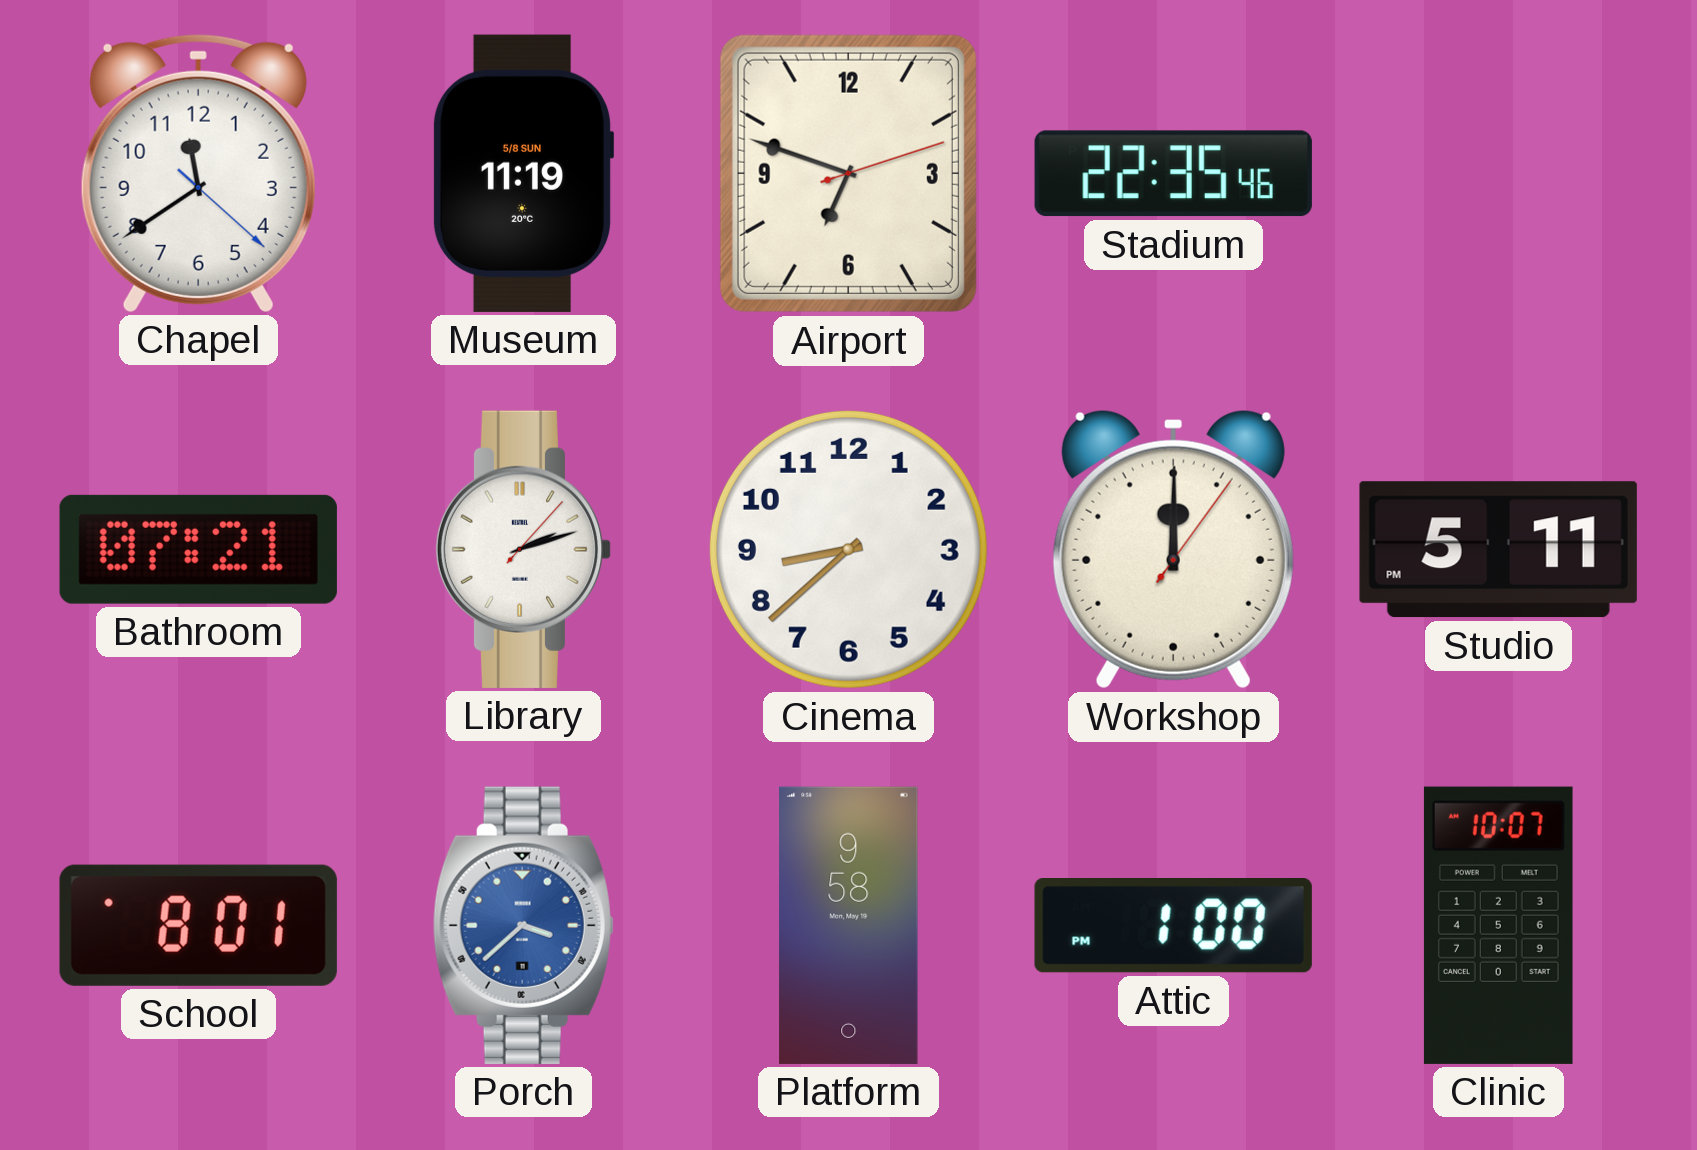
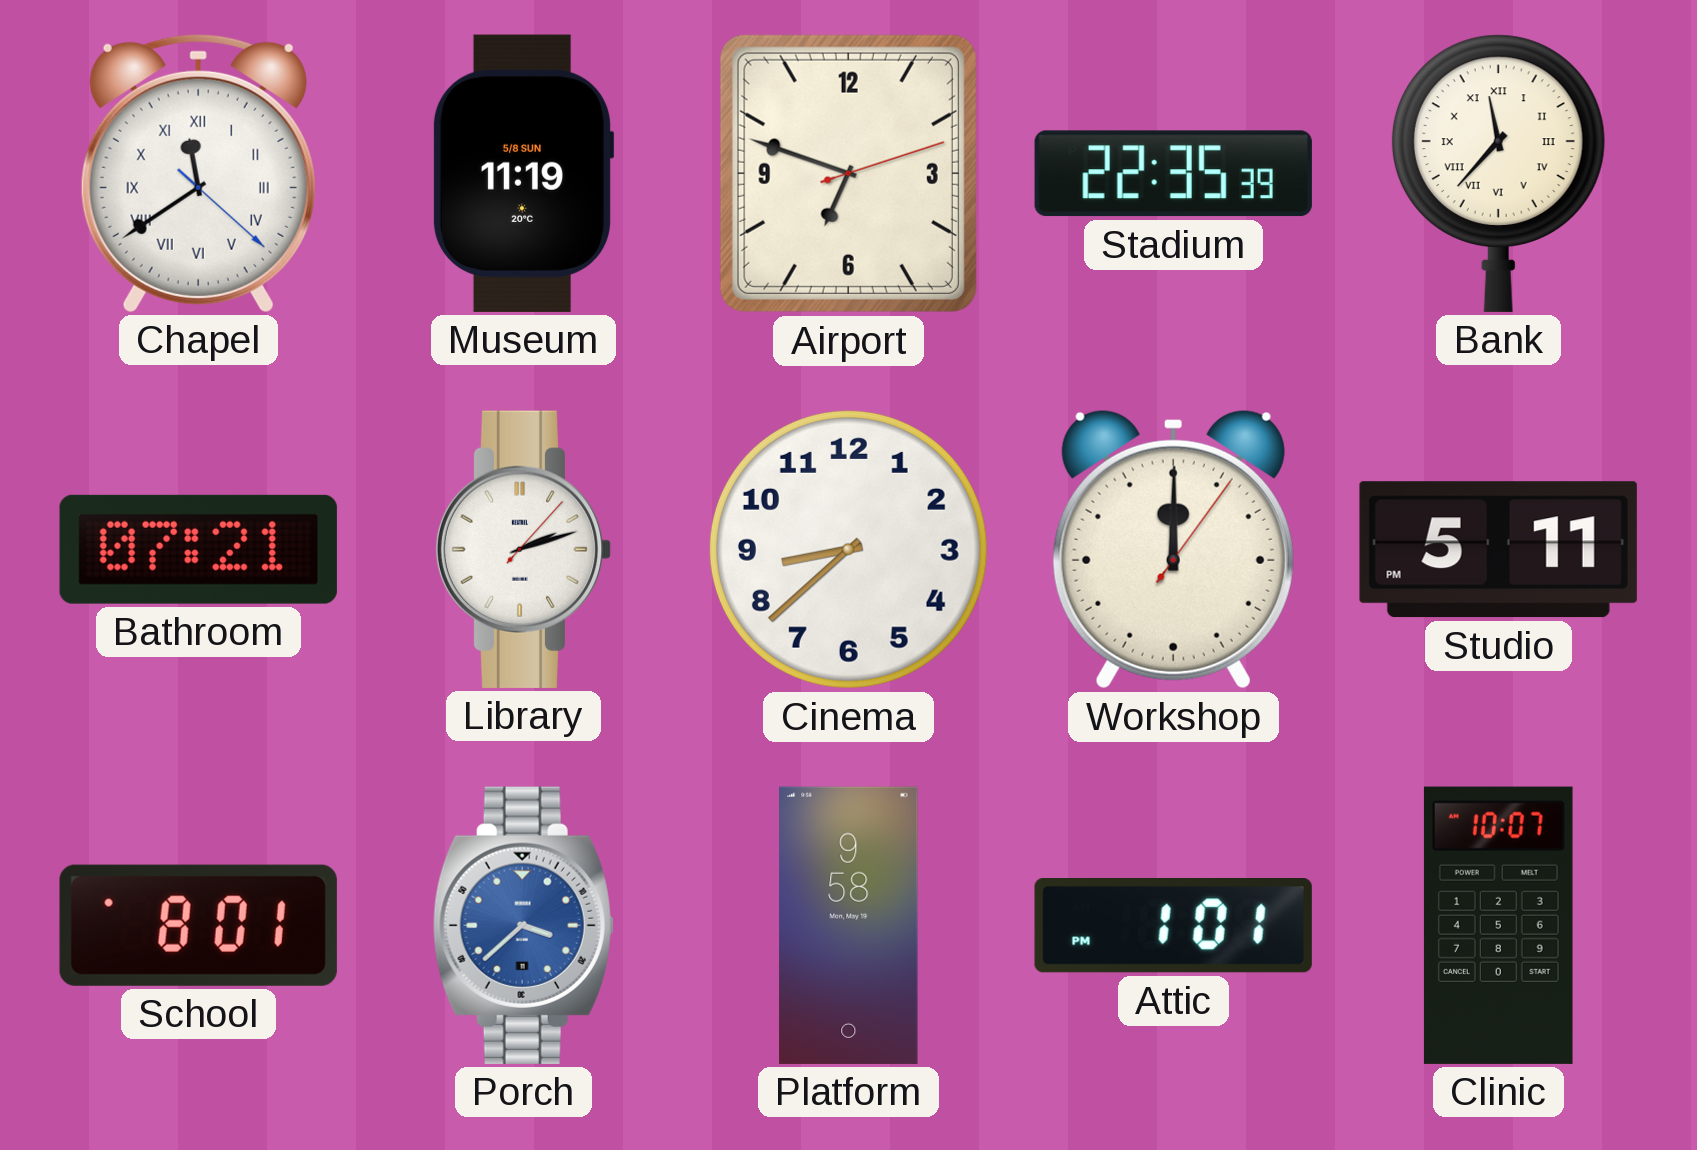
Chapel numerals: Arabic -> Roman
Stadium: 22:35:46 -> 22:35:39
Bank: none -> 11:37
Attic: 1:00 -> 1:01
